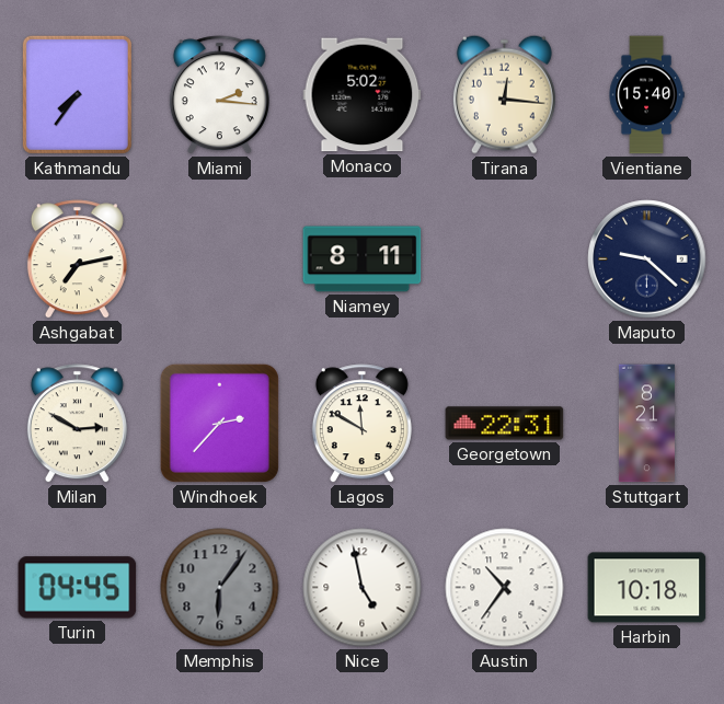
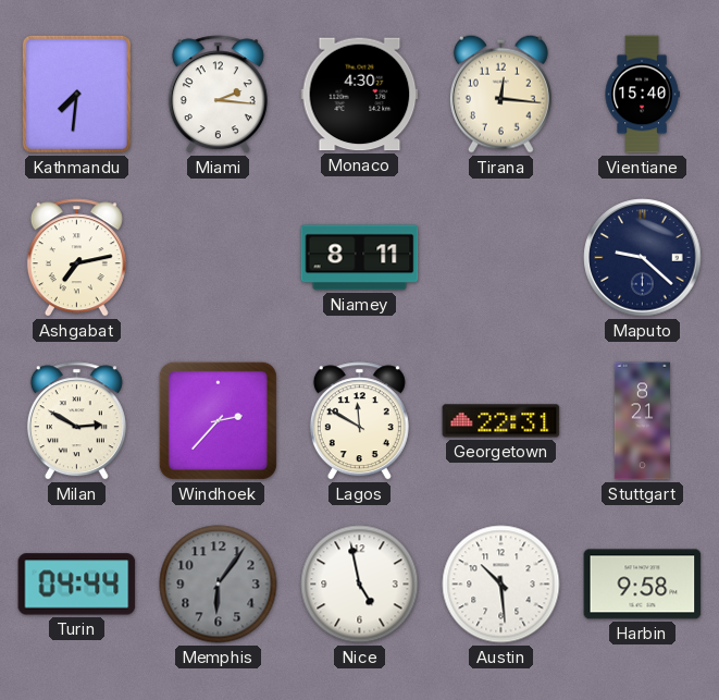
Kathmandu: 7:36 -> 7:31
Monaco: 5:02 -> 4:30
Turin: 04:45 -> 04:44
Austin: 10:36 -> 10:29
Harbin: 10:18 -> 9:58
